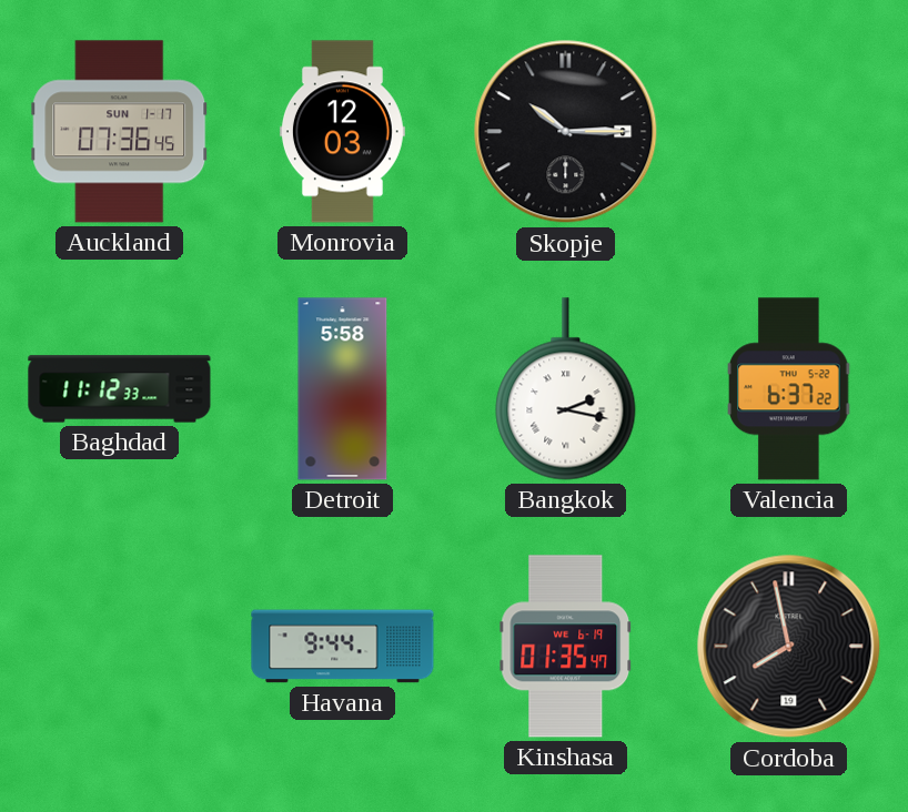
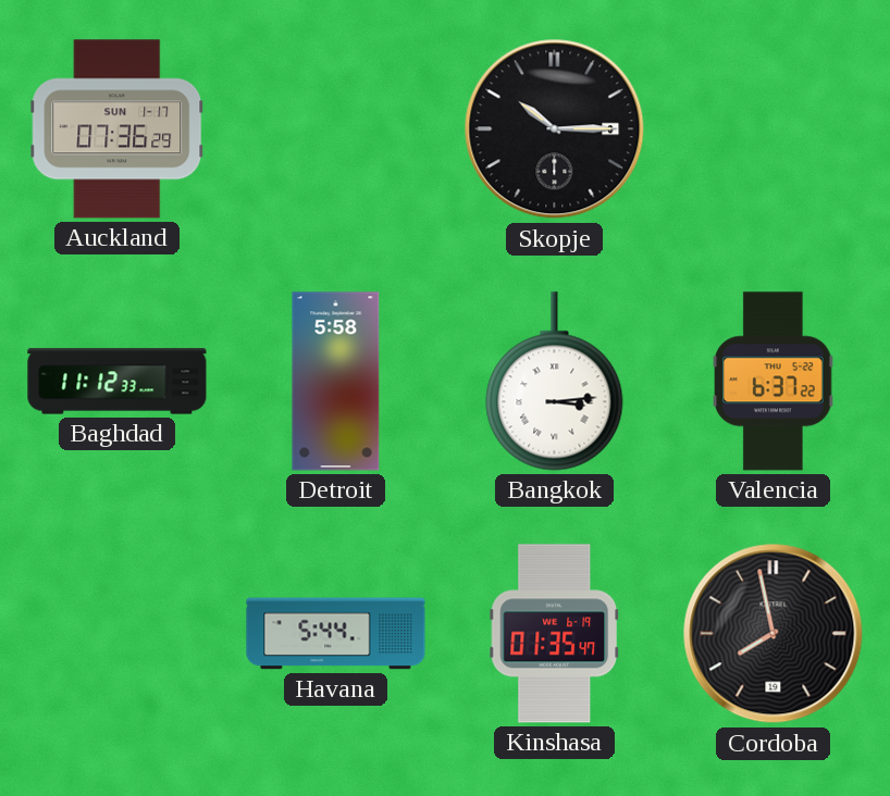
Auckland: 07:36:45 -> 07:36:29
Monrovia: 12:03 -> none
Bangkok: 2:17 -> 3:14
Havana: 9:44 -> 5:44
